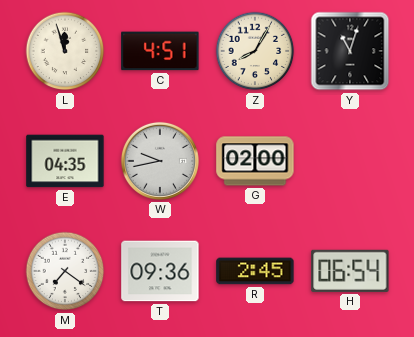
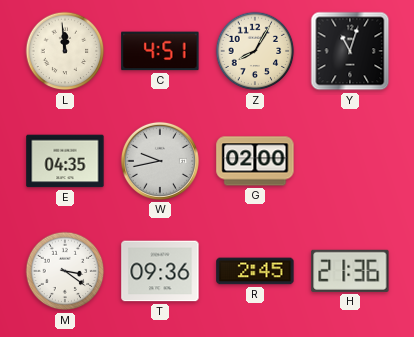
L: 11:57 -> 11:59
M: 7:21 -> 3:21
H: 06:54 -> 21:36
